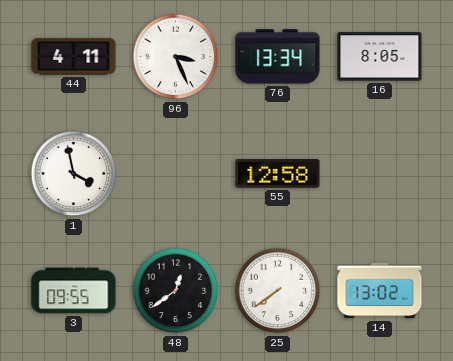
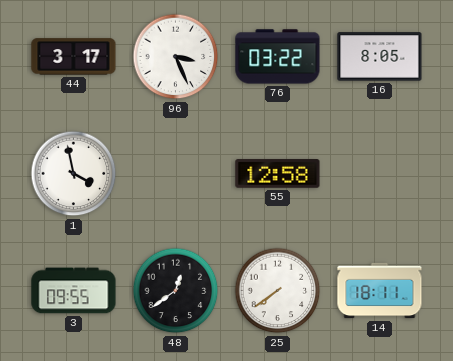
44: 4:11 -> 3:17
76: 13:34 -> 03:22
14: 13:02 -> 18:11
